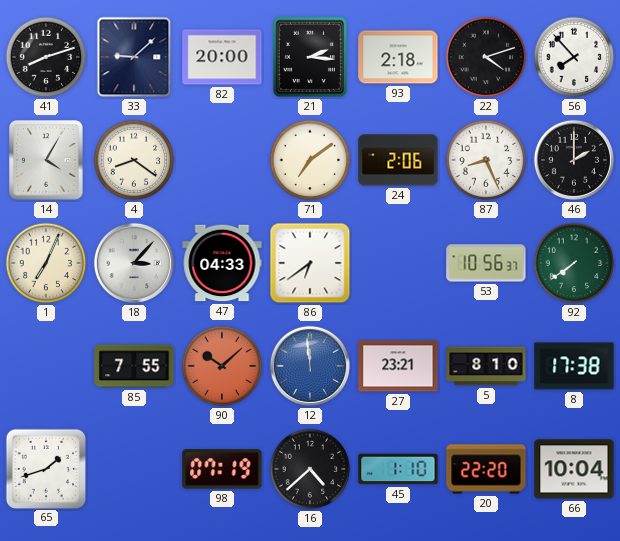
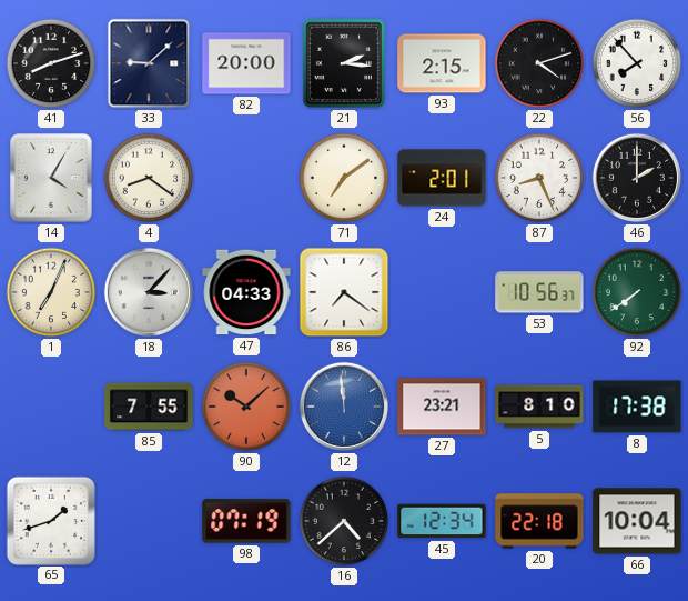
93: 2:18 -> 2:15
24: 2:06 -> 2:01
86: 6:39 -> 7:21
45: 1:10 -> 12:34
20: 22:20 -> 22:18
